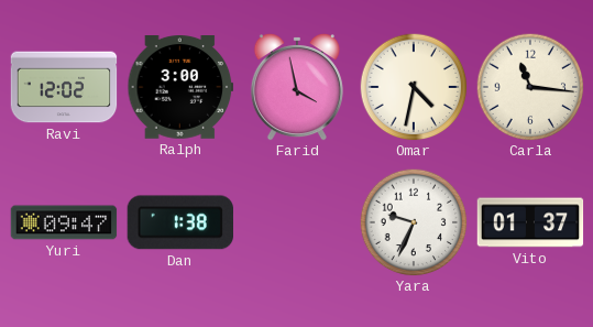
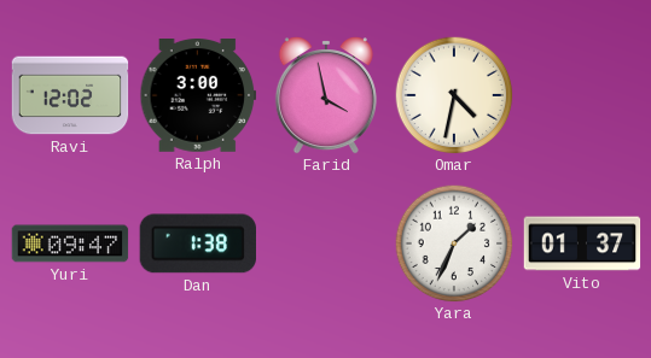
Carla: 11:16 -> none
Yara: 9:34 -> 1:34
